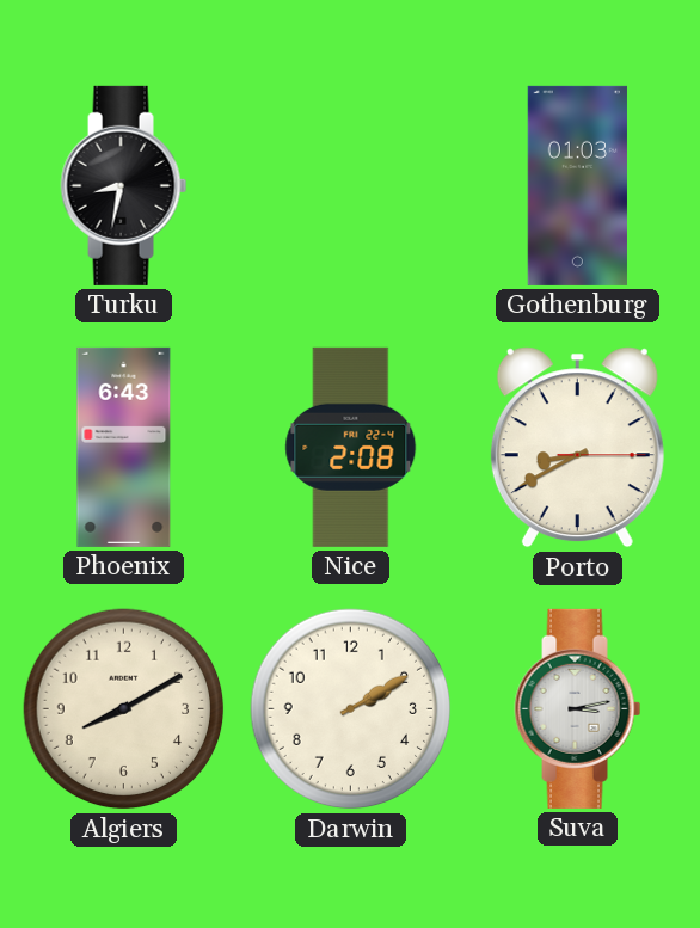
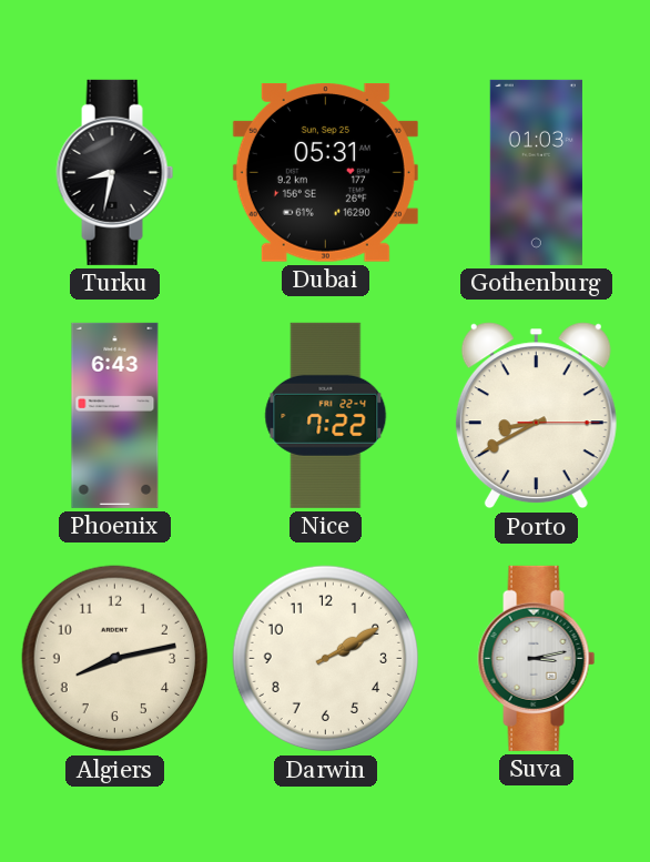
Dubai: none -> 05:31
Nice: 2:08 -> 7:22
Algiers: 8:10 -> 8:13
